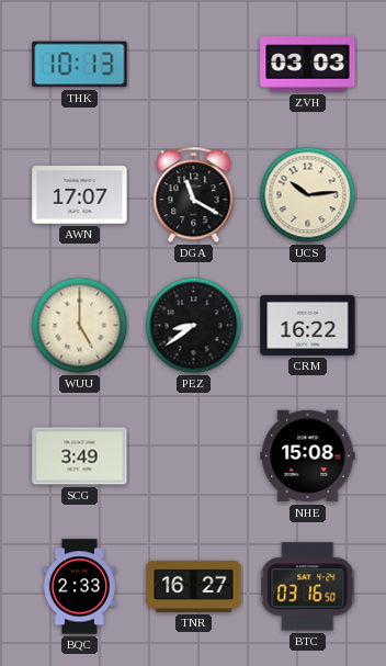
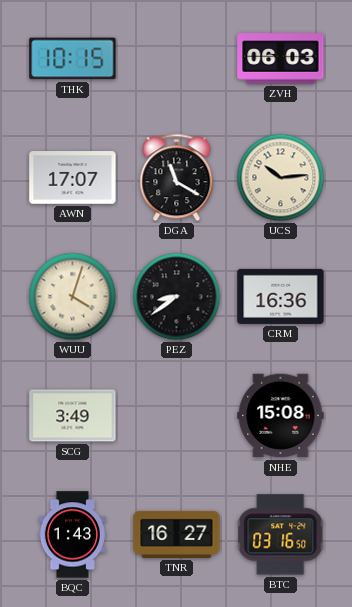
THK: 10:13 -> 10:15
ZVH: 03:03 -> 06:03
WUU: 5:00 -> 4:03
CRM: 16:22 -> 16:36
BQC: 2:33 -> 1:43
